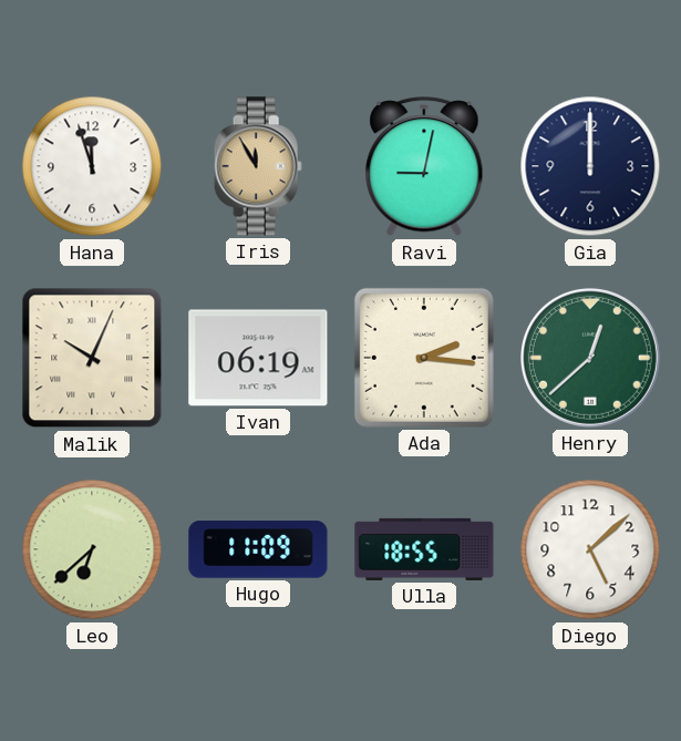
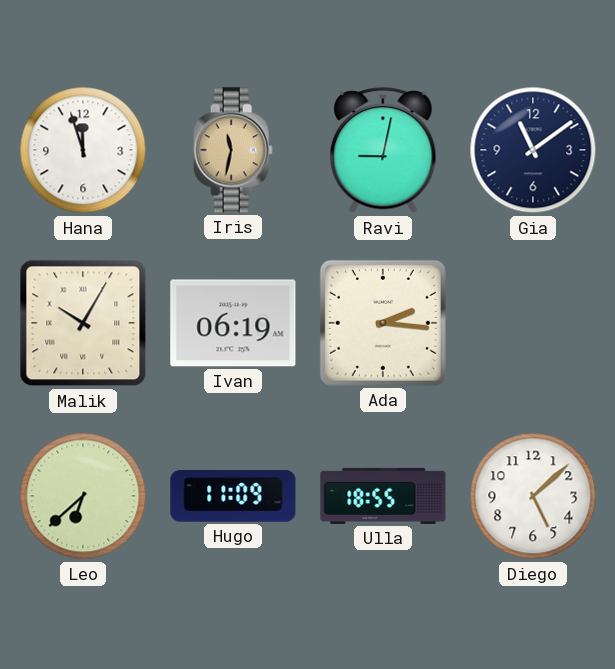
Iris: 11:55 -> 11:32
Gia: 12:00 -> 11:09
Malik: 10:04 -> 10:05
Henry: 12:38 -> none
